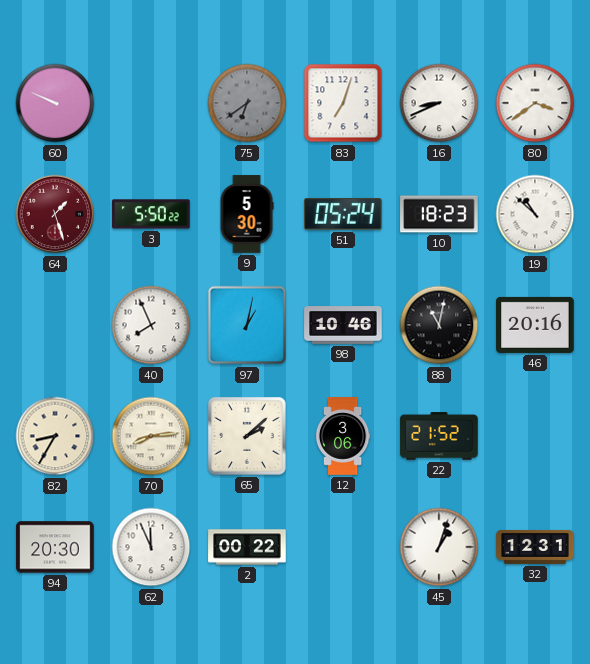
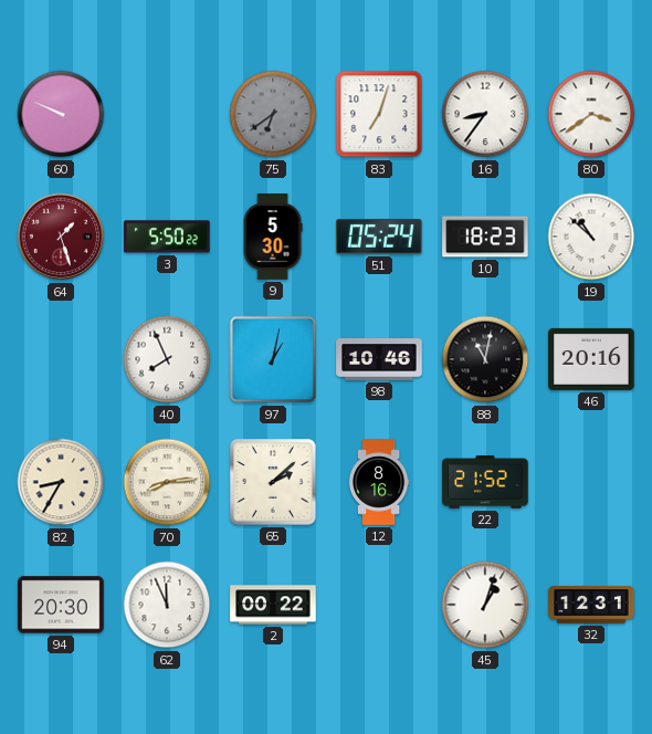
16: 8:41 -> 8:36
12: 3:06 -> 8:16
